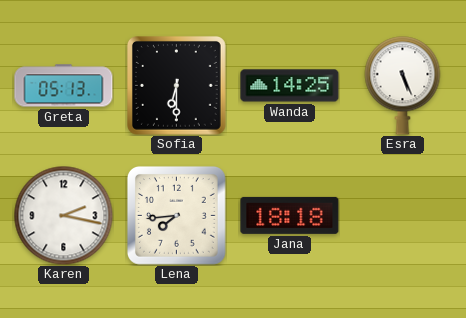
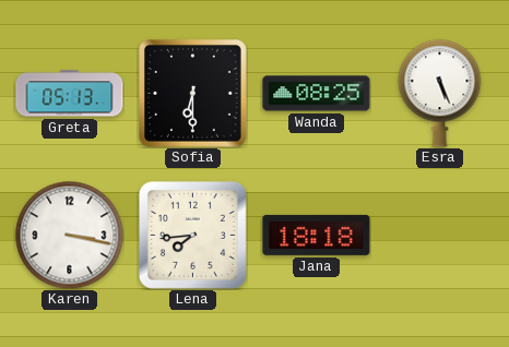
Wanda: 14:25 -> 08:25
Karen: 2:17 -> 3:17
